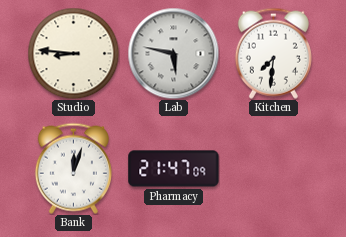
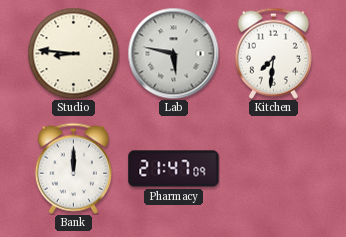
Bank: 12:03 -> 12:00
